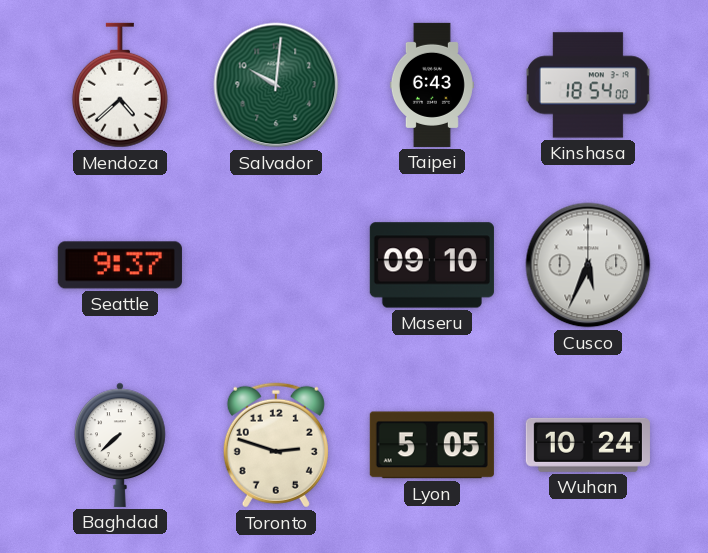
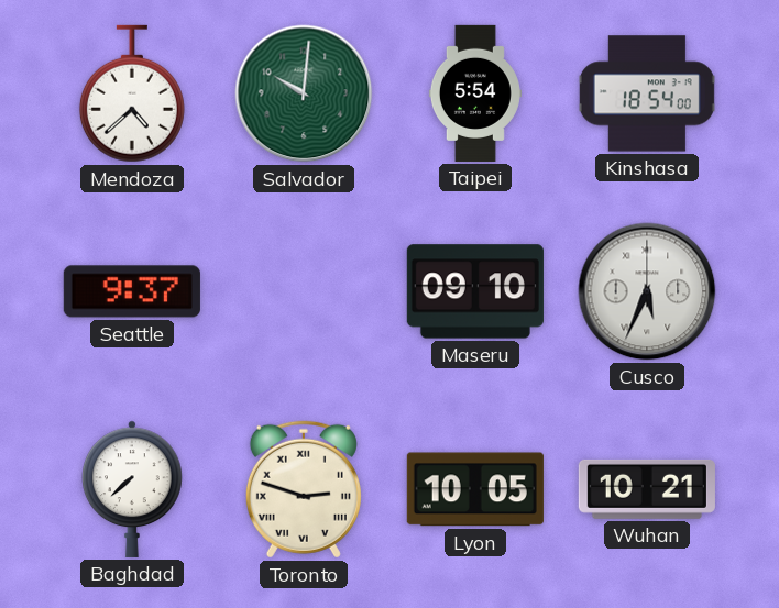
Taipei: 6:43 -> 5:54
Toronto numerals: Arabic -> Roman
Lyon: 5:05 -> 10:05
Wuhan: 10:24 -> 10:21
